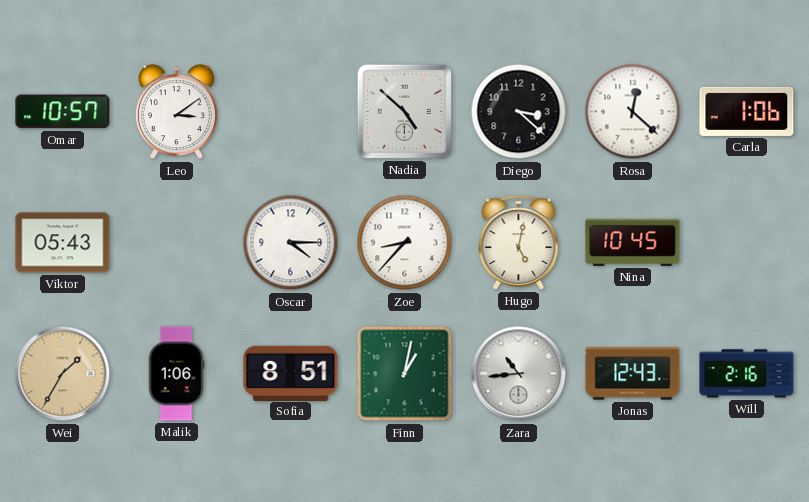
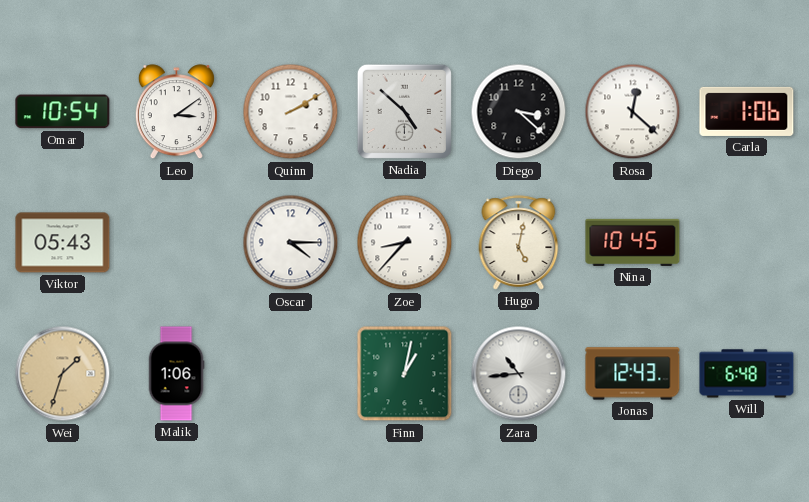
Omar: 10:57 -> 10:54
Quinn: none -> 2:10
Wei: 1:35 -> 1:33
Sofia: 8:51 -> none
Will: 2:16 -> 6:48
